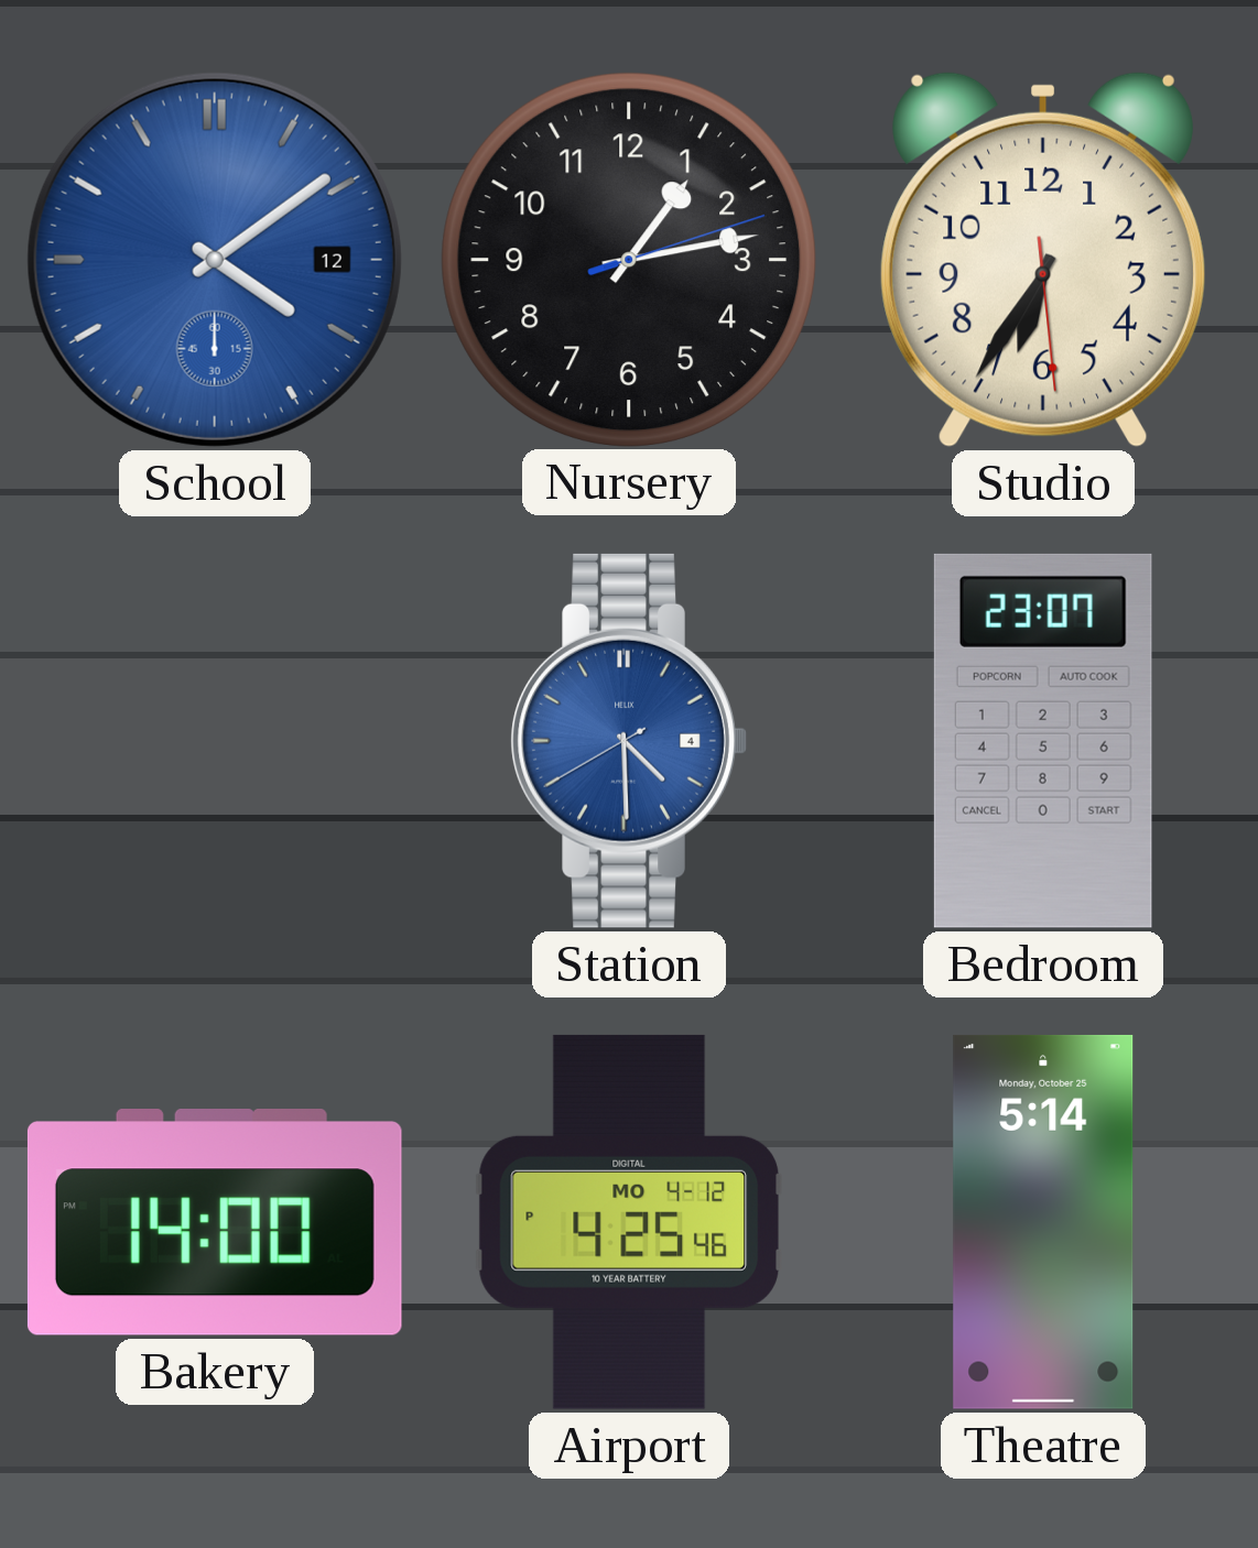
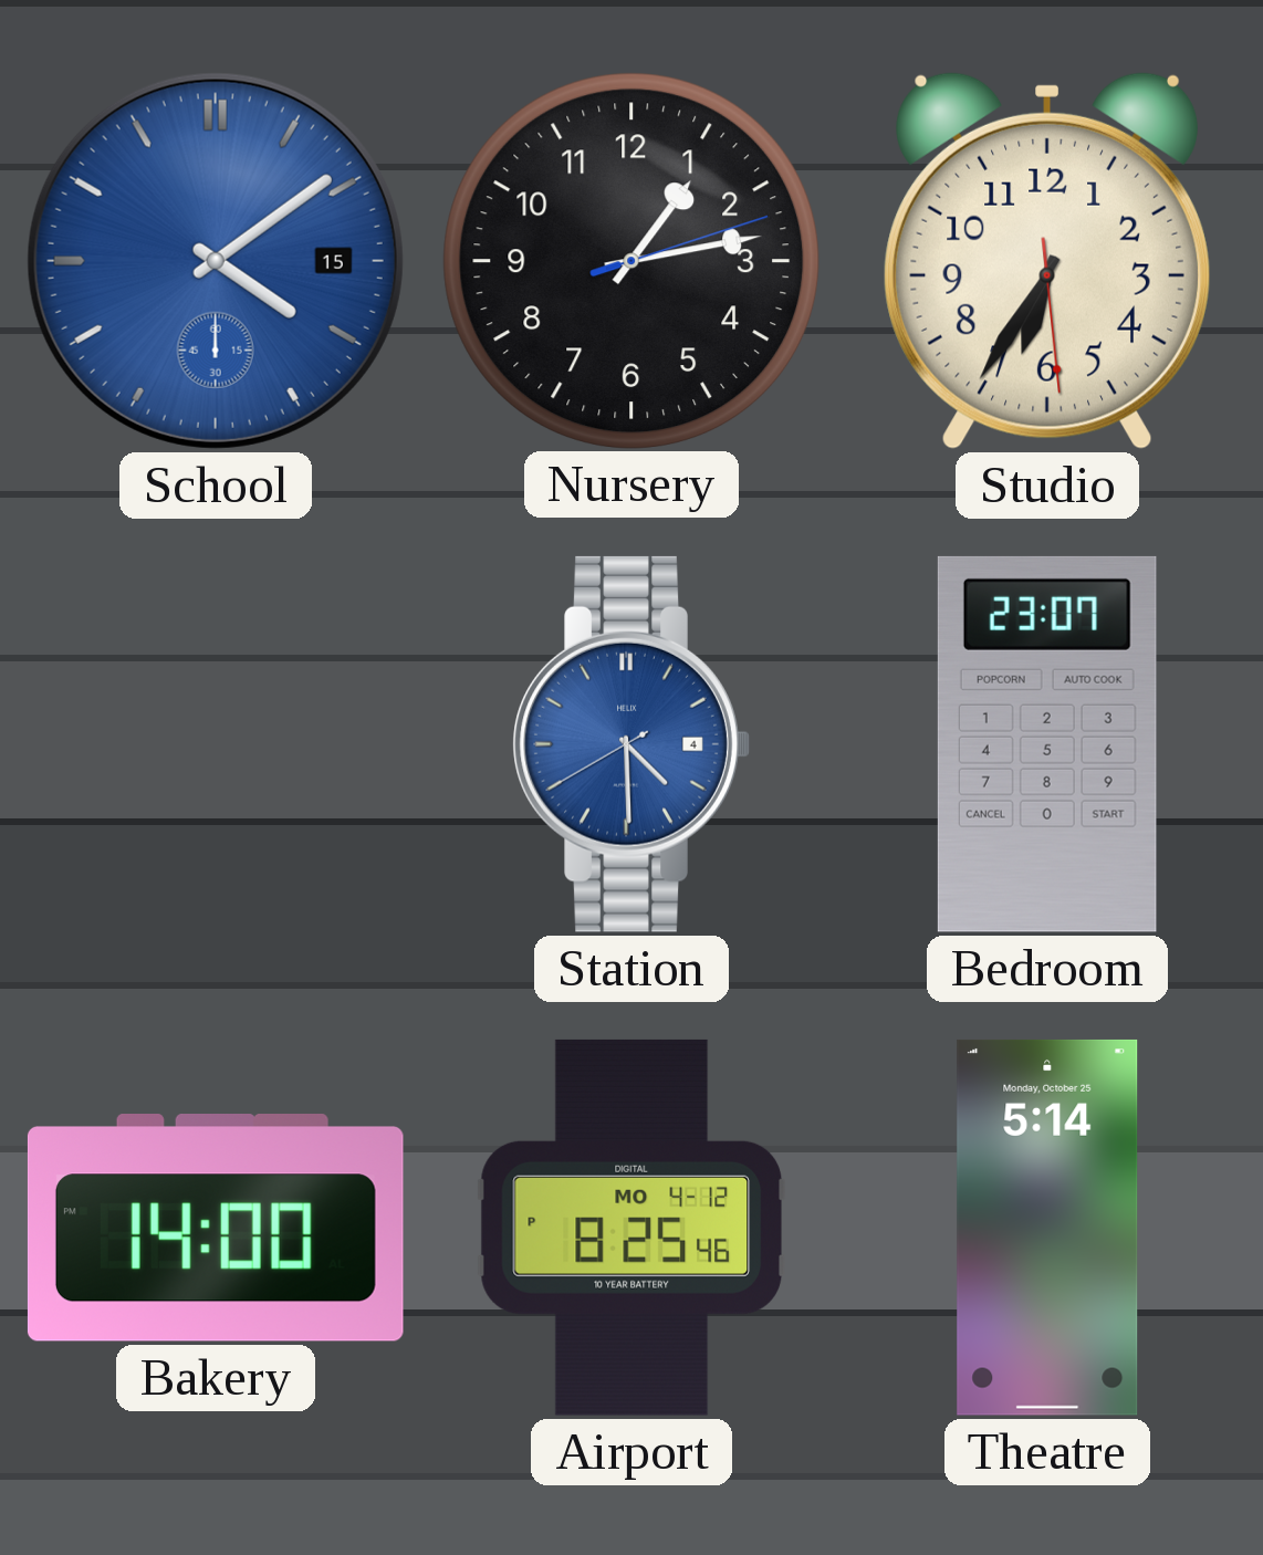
School date: 12 -> 15
Airport: 4:25 -> 8:25
